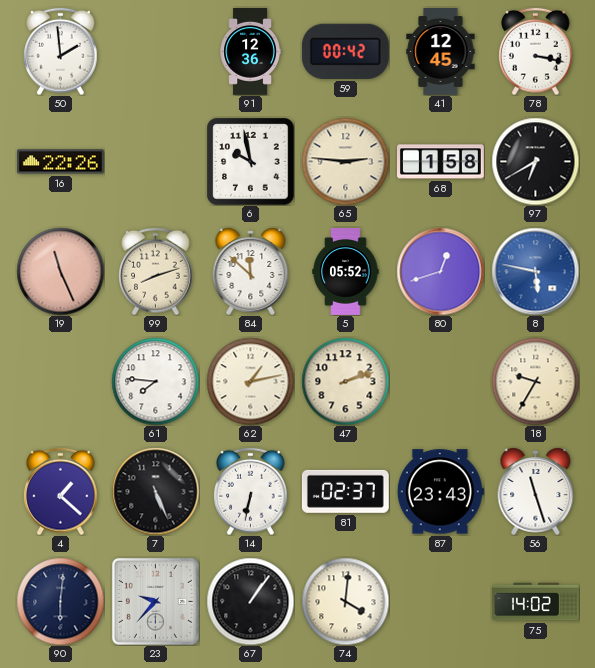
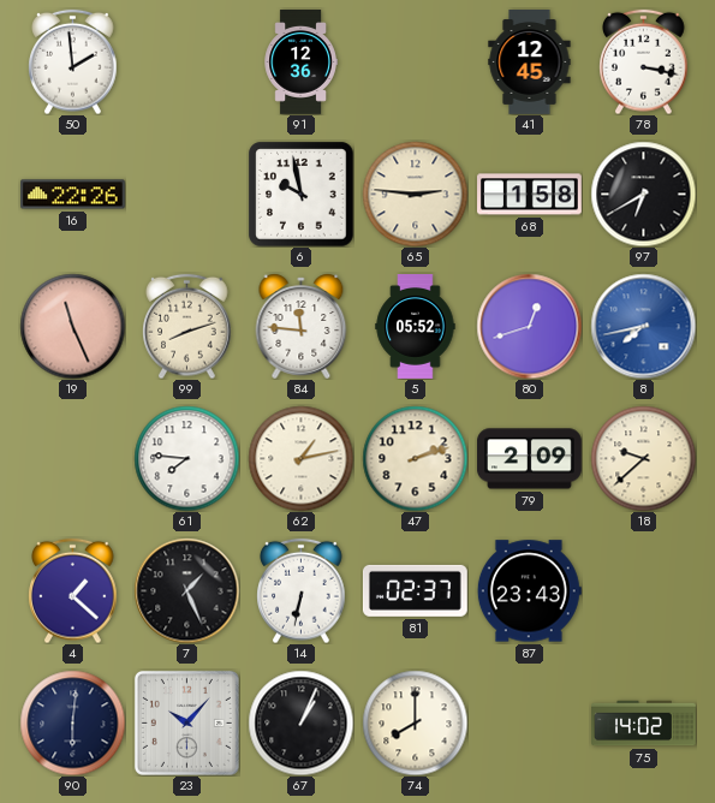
59: 00:42 -> none
84: 11:52 -> 11:46
8: 5:47 -> 7:43
79: none -> 2:09
18: 9:35 -> 9:38
7: 5:26 -> 1:26
56: 11:27 -> none
23: 9:37 -> 10:07
67: 1:06 -> 1:04
74: 4:01 -> 8:00
